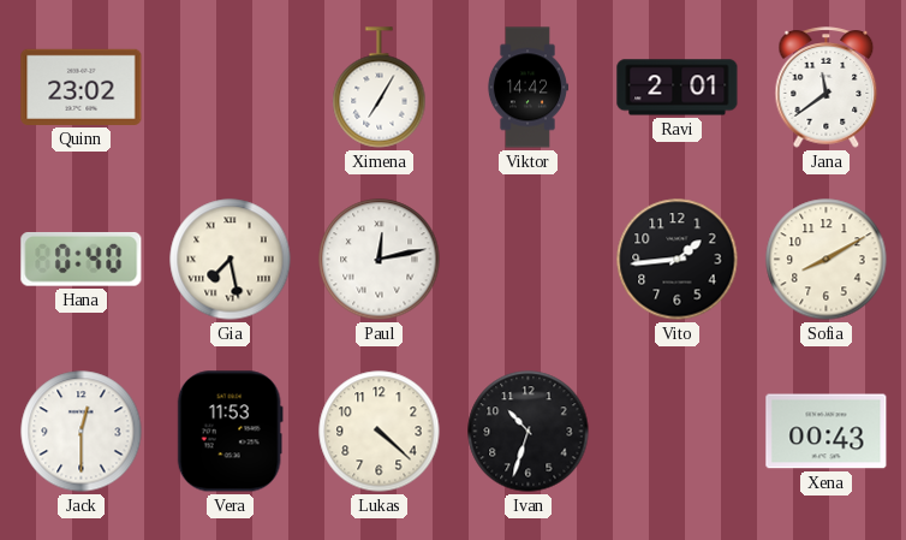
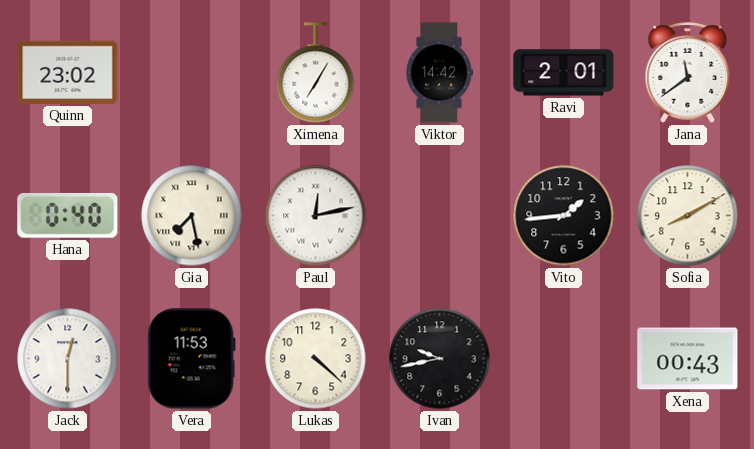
Ivan: 10:33 -> 9:43
